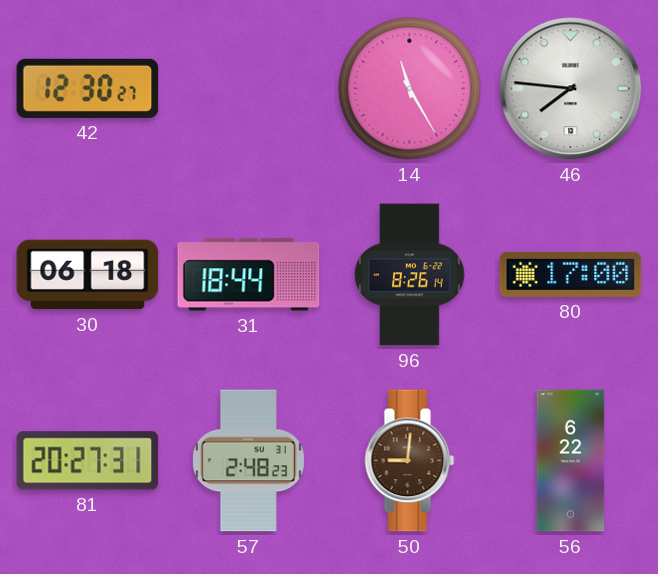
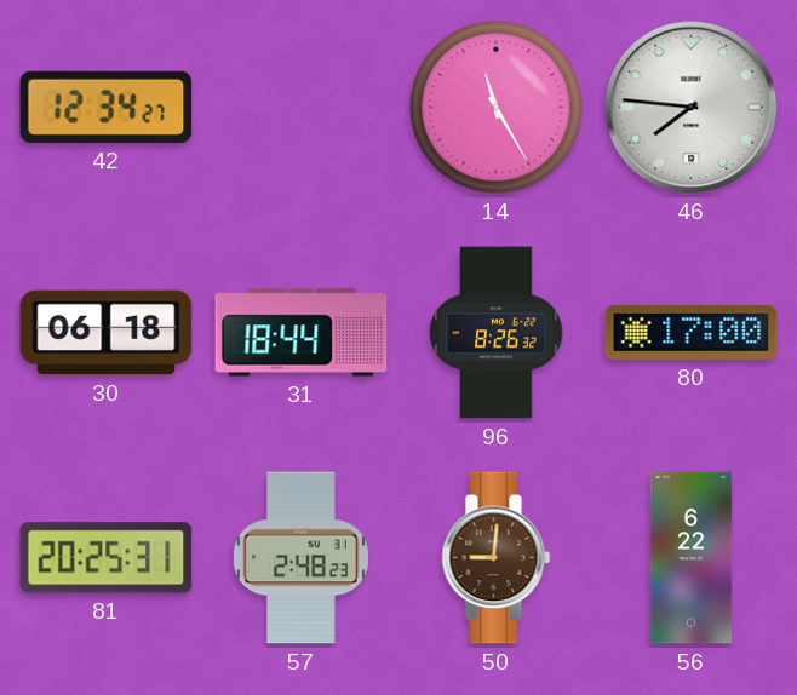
42: 12:30 -> 12:34
96: 8:26:14 -> 8:26:32
81: 20:27 -> 20:25
